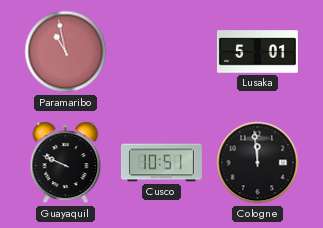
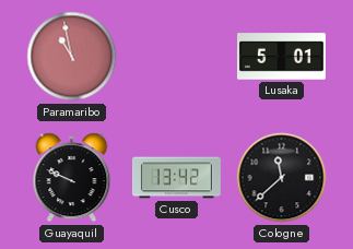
Cusco: 10:51 -> 13:42
Cologne: 11:59 -> 11:38
